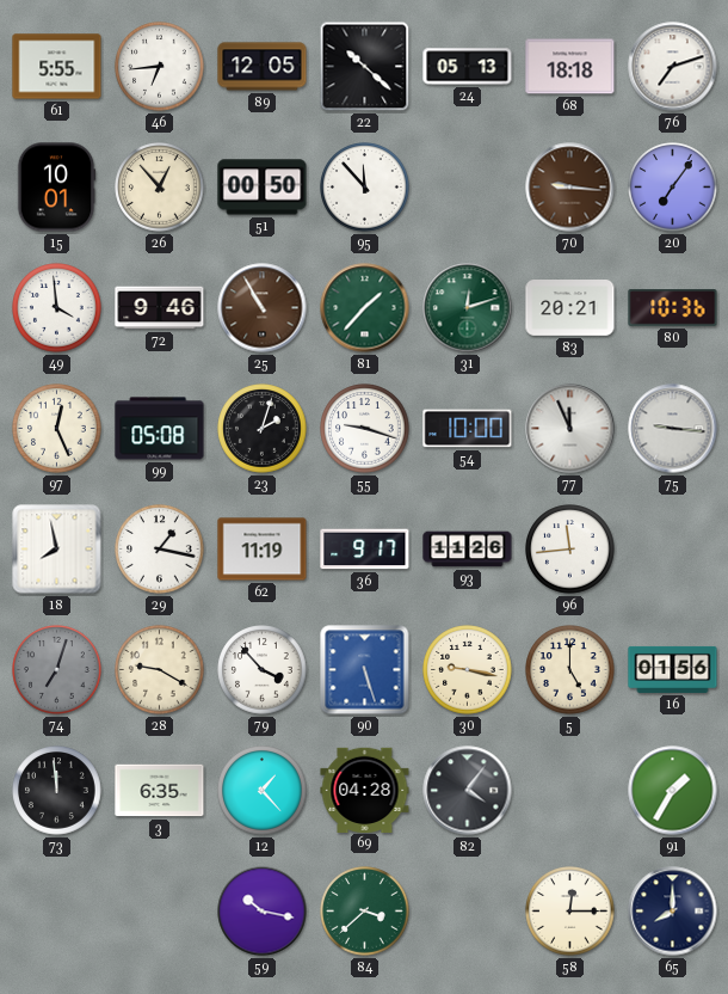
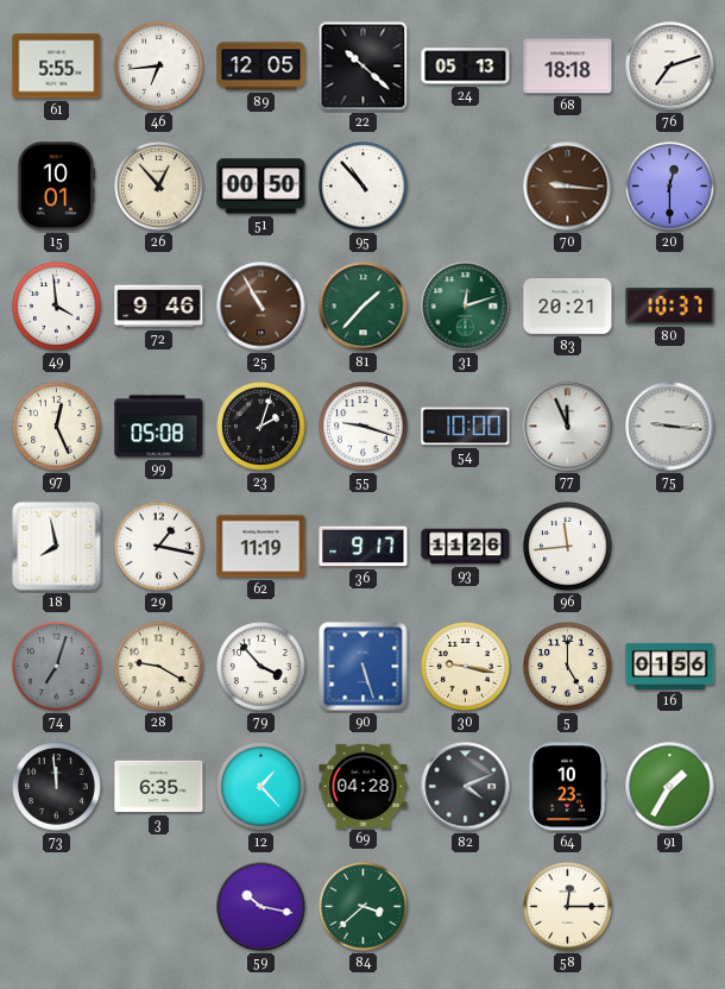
95: 11:53 -> 10:53
20: 7:06 -> 12:30
80: 10:36 -> 10:37
82: 4:06 -> 4:11
64: none -> 10:23
65: 8:00 -> none
